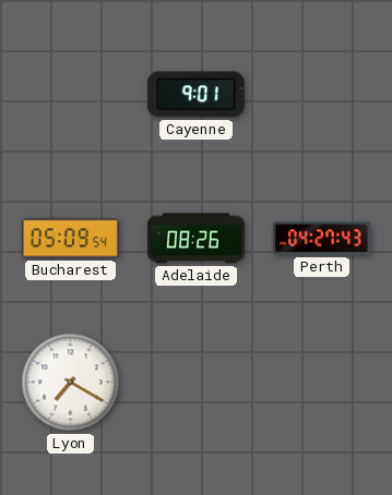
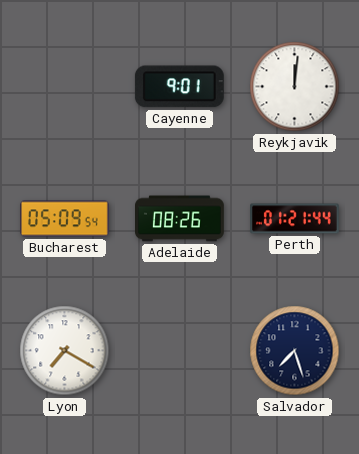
Reykjavik: none -> 12:01
Perth: 04:27 -> 01:21
Salvador: none -> 7:27
